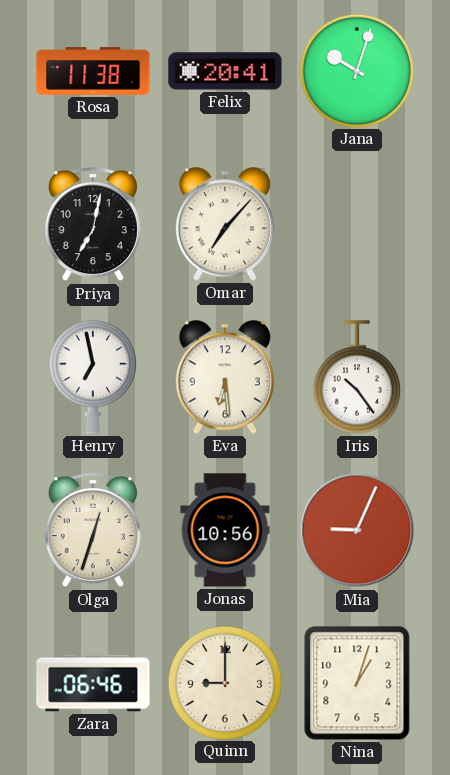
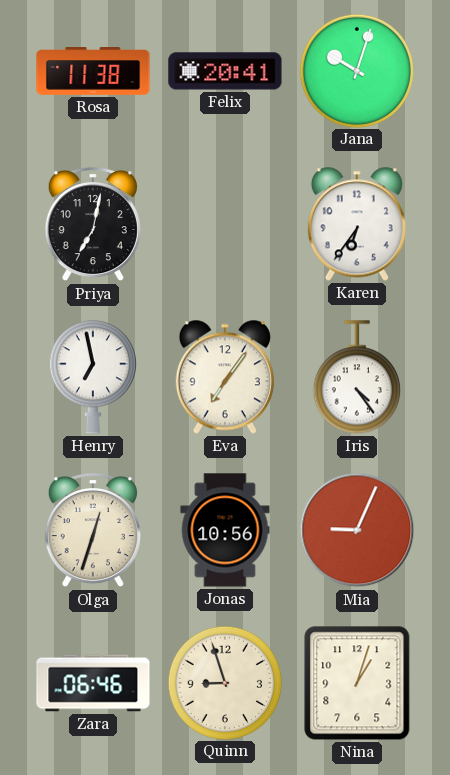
Omar: 7:07 -> none
Karen: none -> 6:36
Eva: 6:29 -> 7:06
Iris: 10:24 -> 4:24
Quinn: 9:00 -> 8:57
